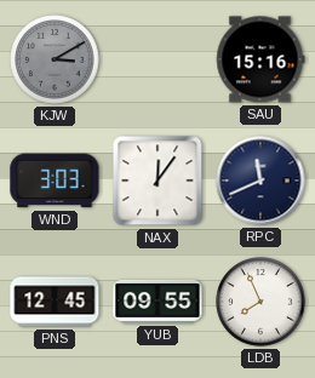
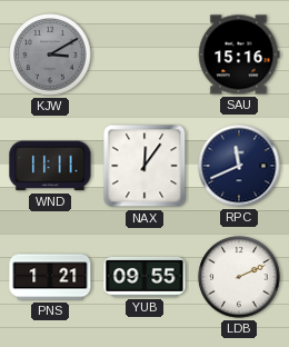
WND: 3:03 -> 11:11
PNS: 12:45 -> 1:21
LDB: 7:56 -> 2:11
